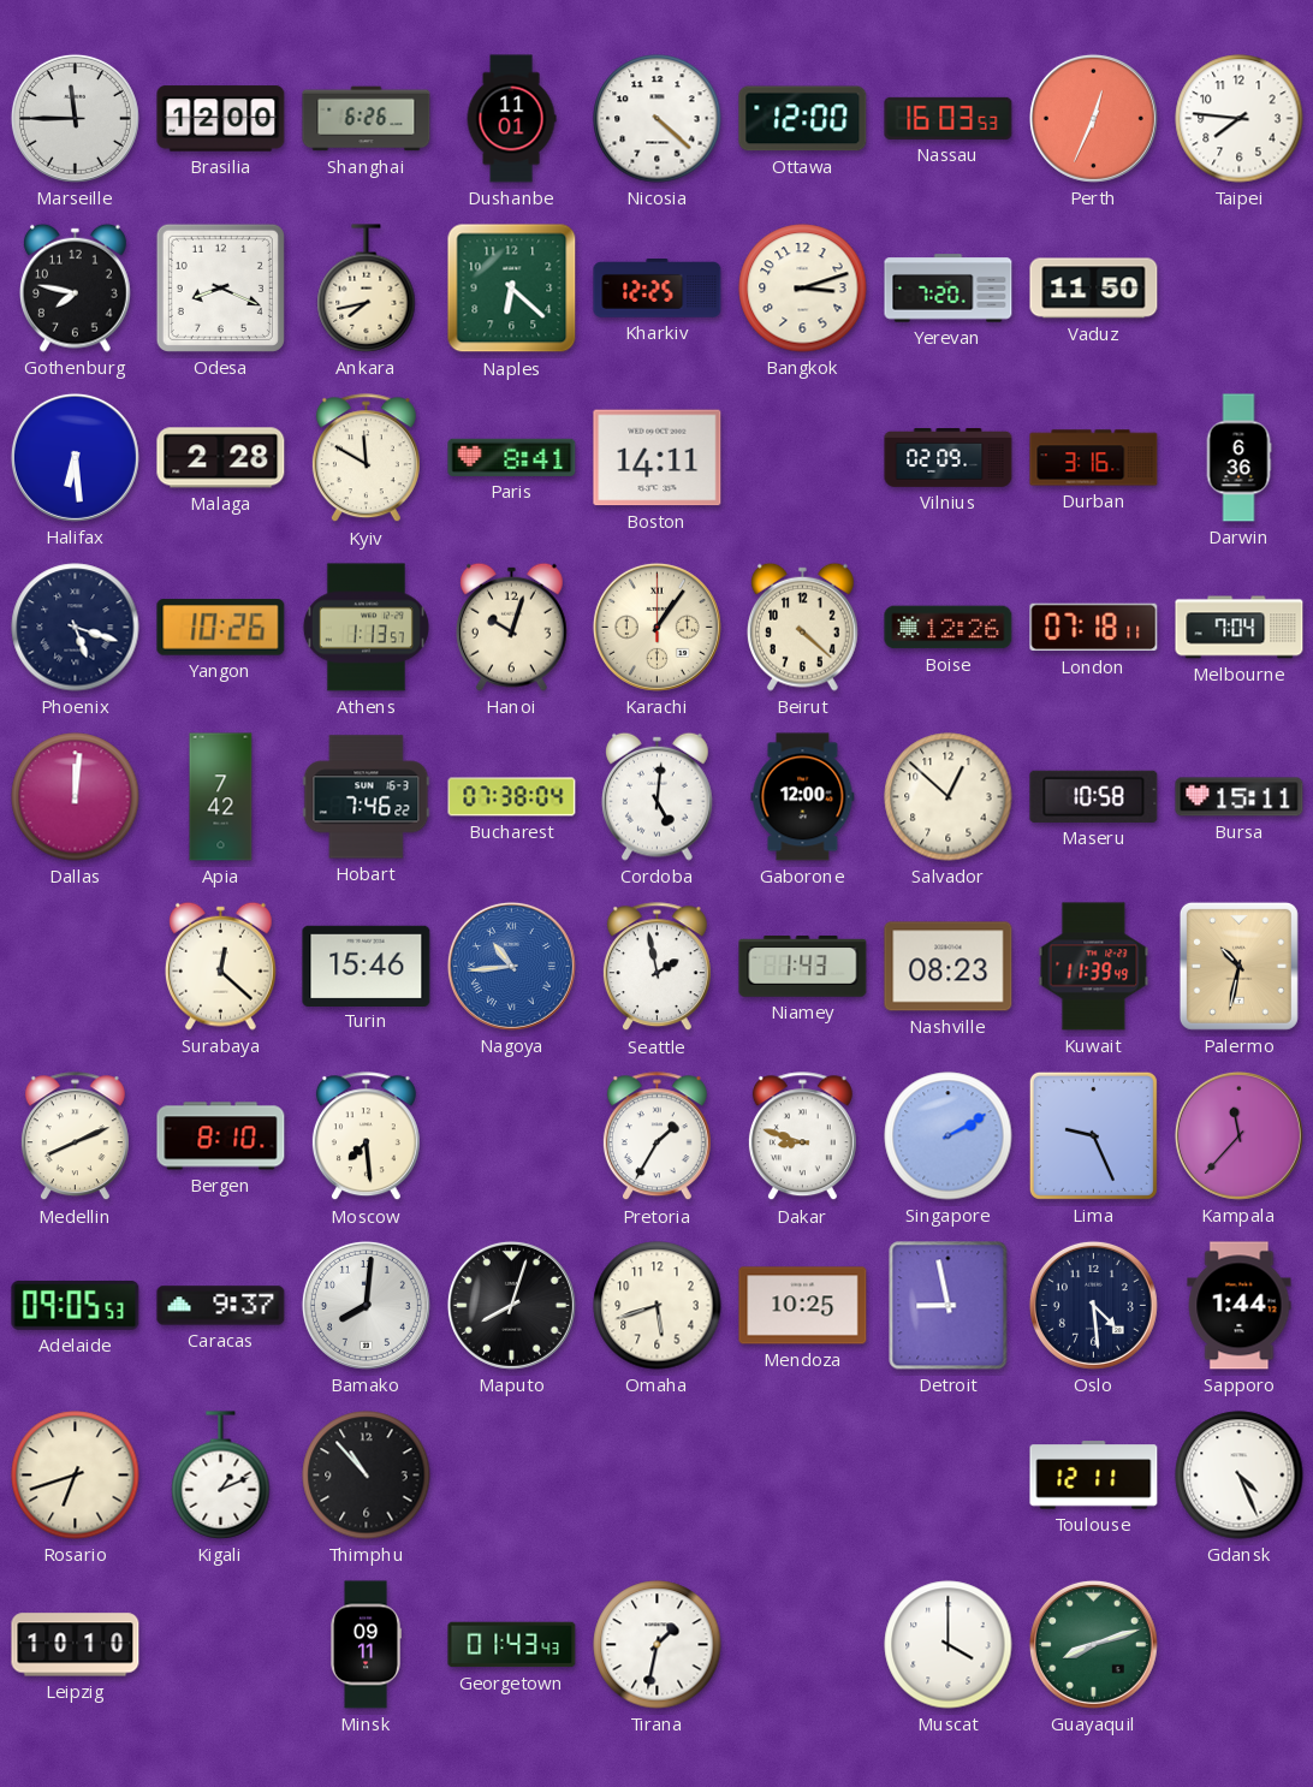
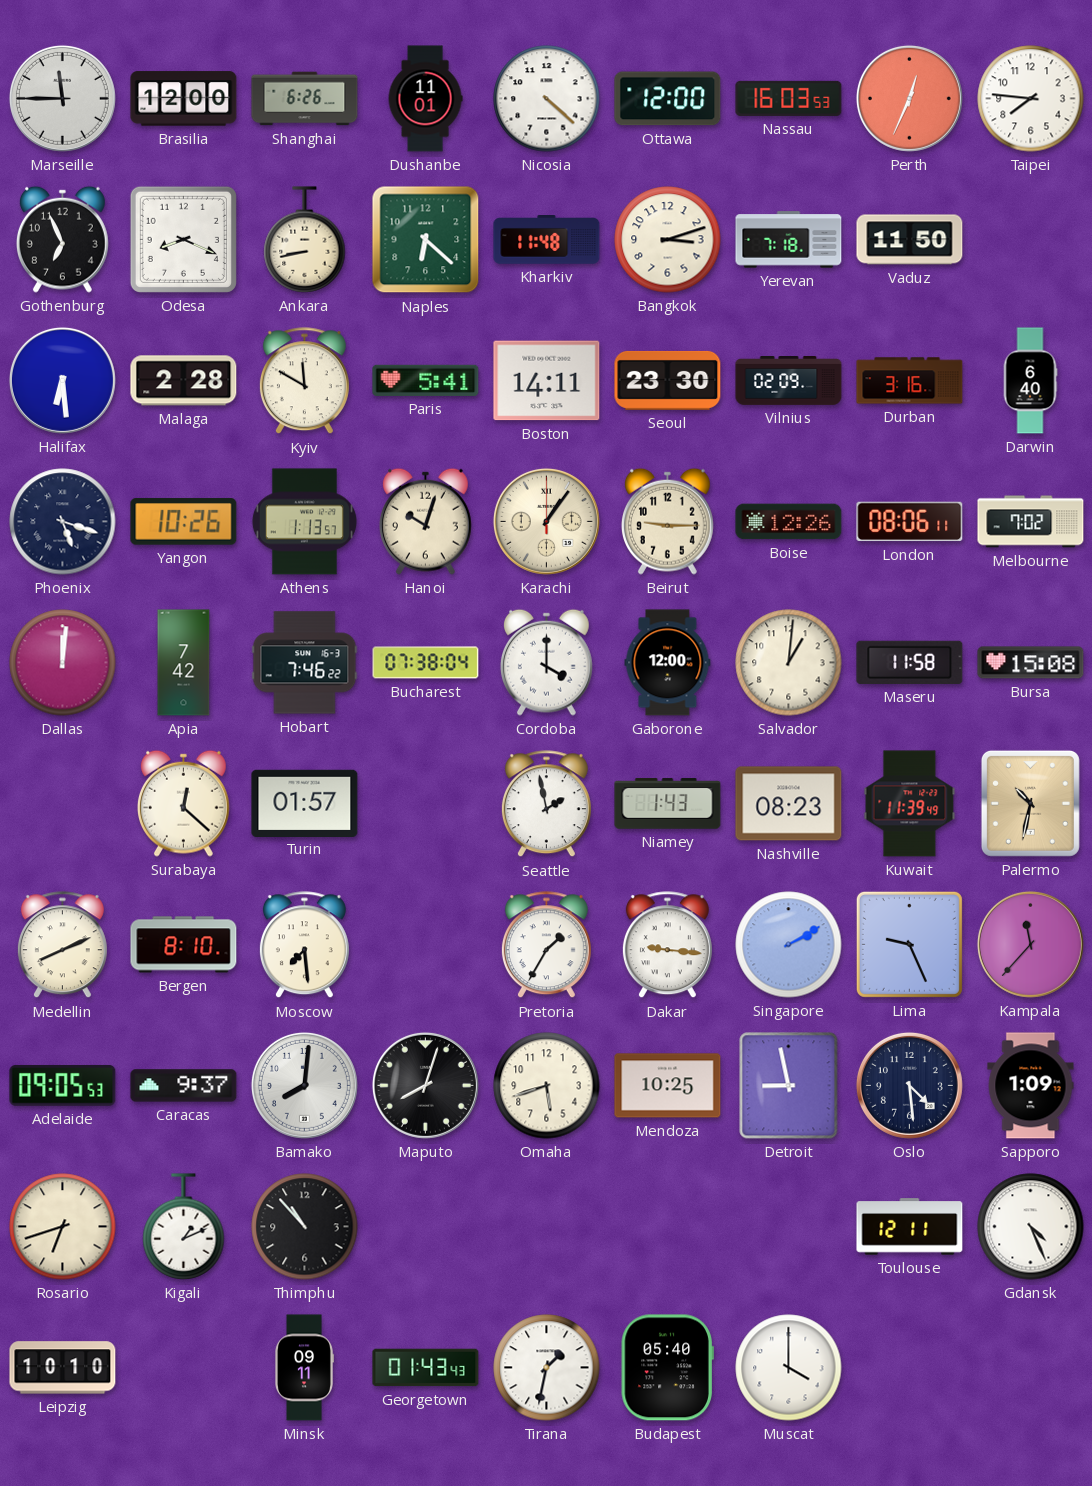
Gothenburg: 7:47 -> 6:56
Ankara: 7:43 -> 8:43
Kharkiv: 12:25 -> 11:48
Yerevan: 7:20 -> 7:18
Paris: 8:41 -> 5:41
Seoul: none -> 23:30
Darwin: 6:36 -> 6:40
Beirut: 4:22 -> 9:15
London: 07:18 -> 08:06
Melbourne: 7:04 -> 7:02
Cordoba: 5:01 -> 4:00
Salvador: 12:52 -> 1:01
Maseru: 10:58 -> 11:58
Bursa: 15:11 -> 15:08
Turin: 15:46 -> 01:57
Nagoya: 10:44 -> none
Dakar: 8:48 -> 9:16
Sapporo: 1:44 -> 1:09
Budapest: none -> 05:40
Guayaquil: 8:12 -> none
